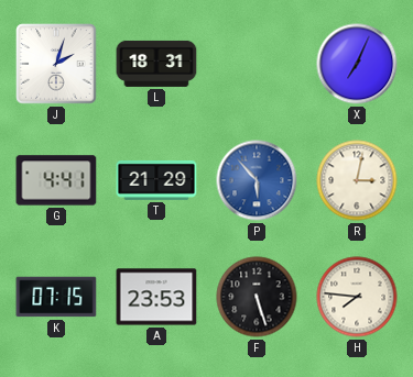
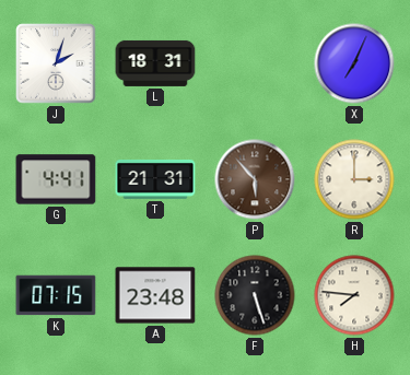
T: 21:29 -> 21:31
P dial: blue -> brown
R: 3:02 -> 3:00
A: 23:53 -> 23:48
